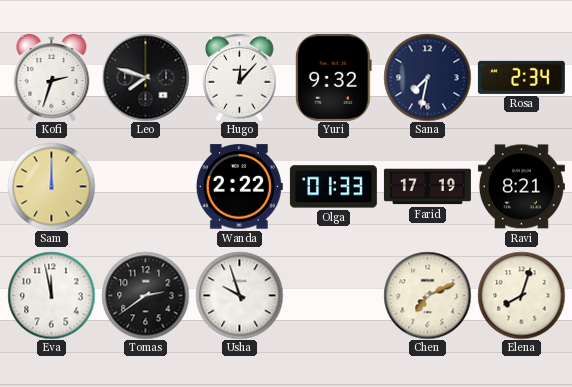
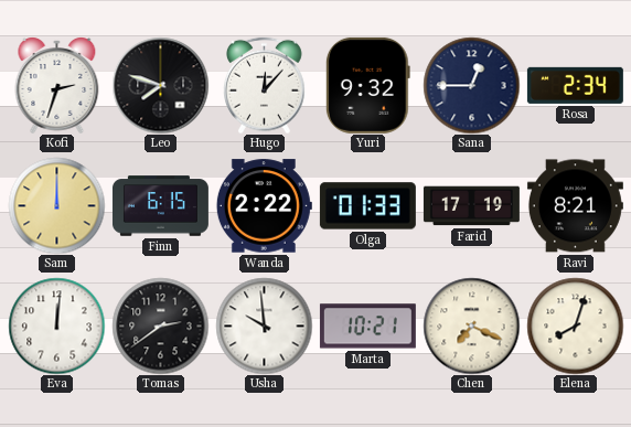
Sana: 7:32 -> 12:45
Finn: none -> 6:15
Eva: 11:58 -> 12:01
Usha: 9:57 -> 9:59
Marta: none -> 10:21
Chen: 7:11 -> 7:19
